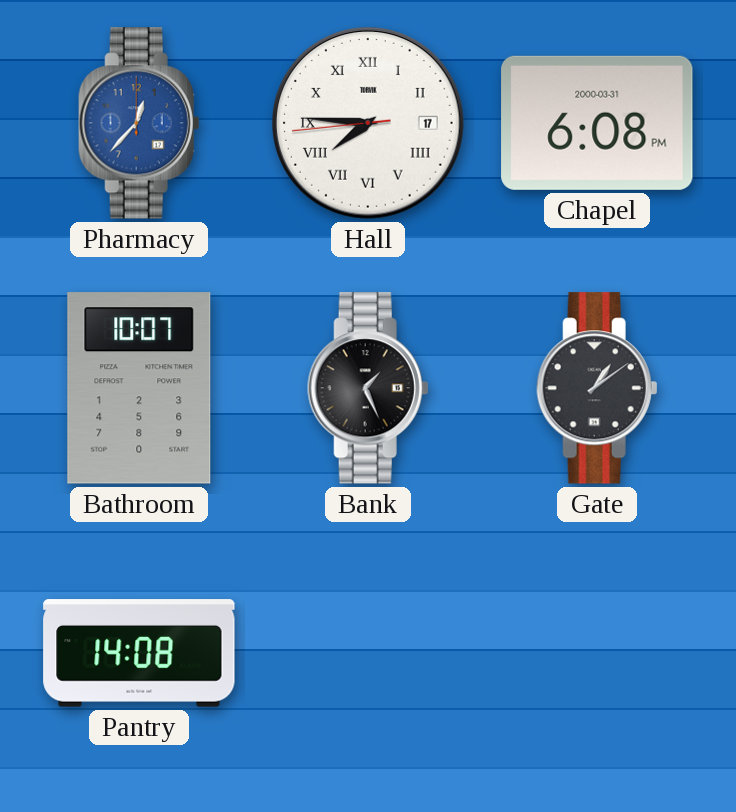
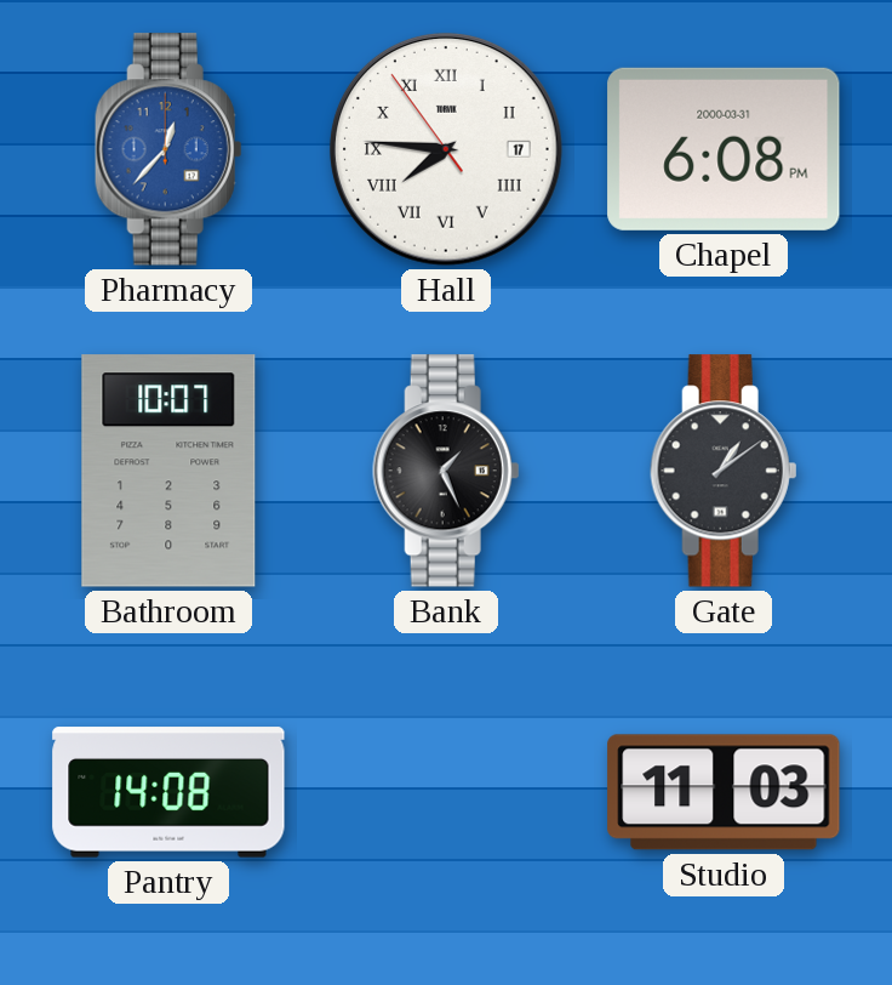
Hall: 7:45:44 -> 7:45:54
Studio: none -> 11:03
